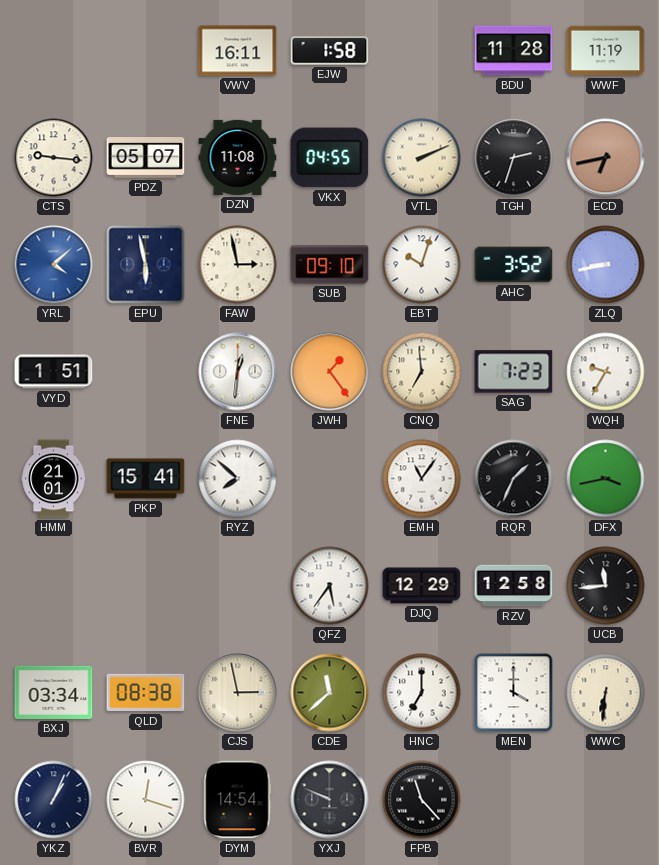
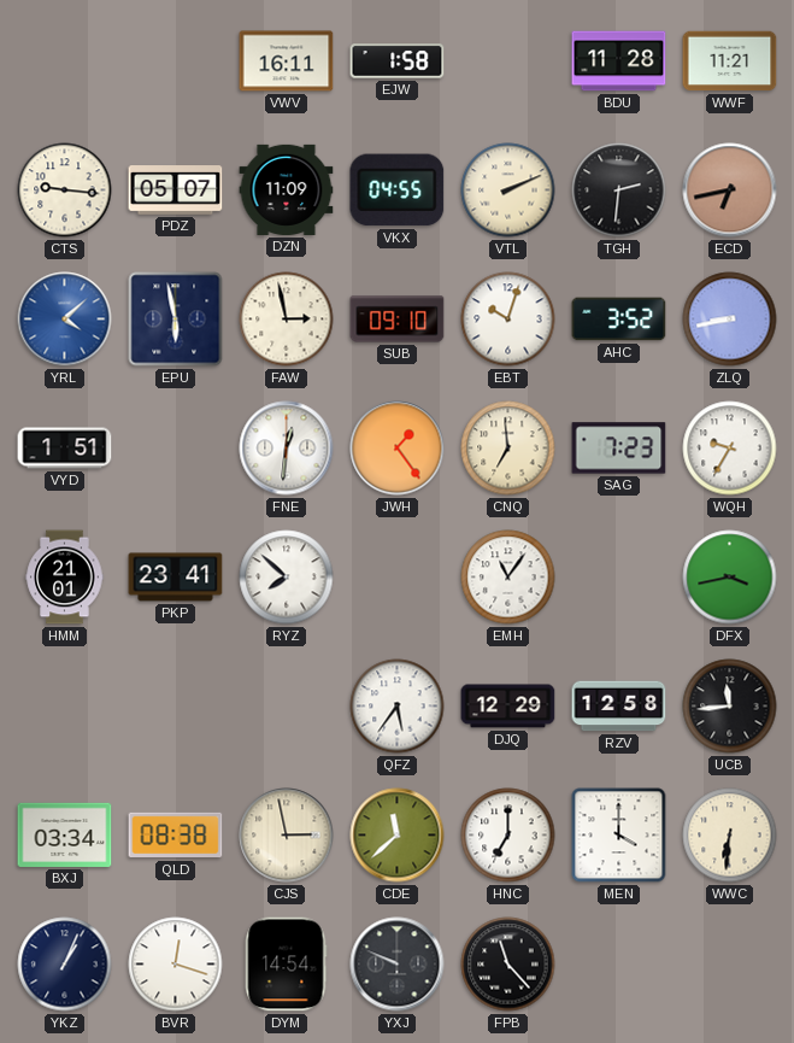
WWF: 11:19 -> 11:21
DZN: 11:08 -> 11:09
TGH: 2:33 -> 2:31
PKP: 15:41 -> 23:41
RQR: 1:34 -> none
